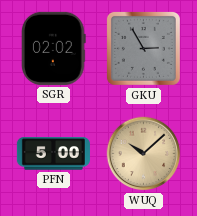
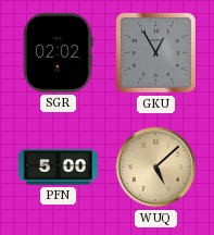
GKU: 2:55 -> 12:55
WUQ: 10:08 -> 5:08
